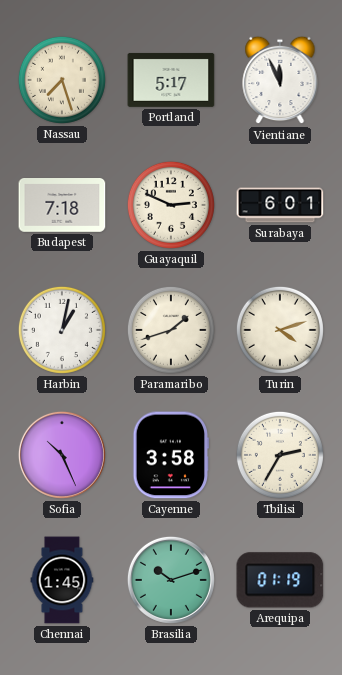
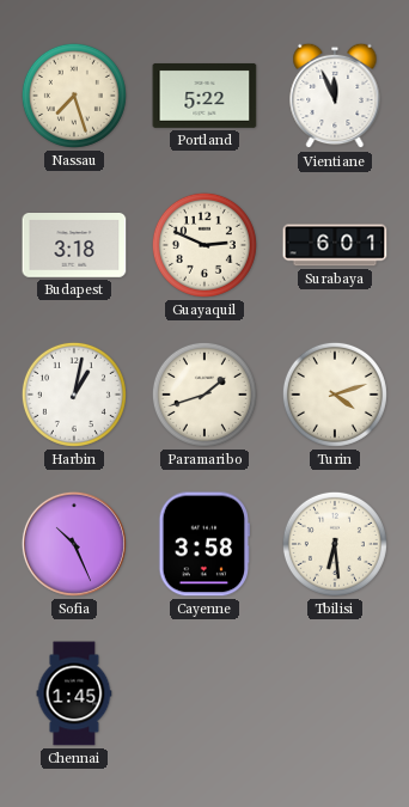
Portland: 5:17 -> 5:22
Budapest: 7:18 -> 3:18
Tbilisi: 2:35 -> 6:29
Brasilia: 10:12 -> none
Arequipa: 01:19 -> none
